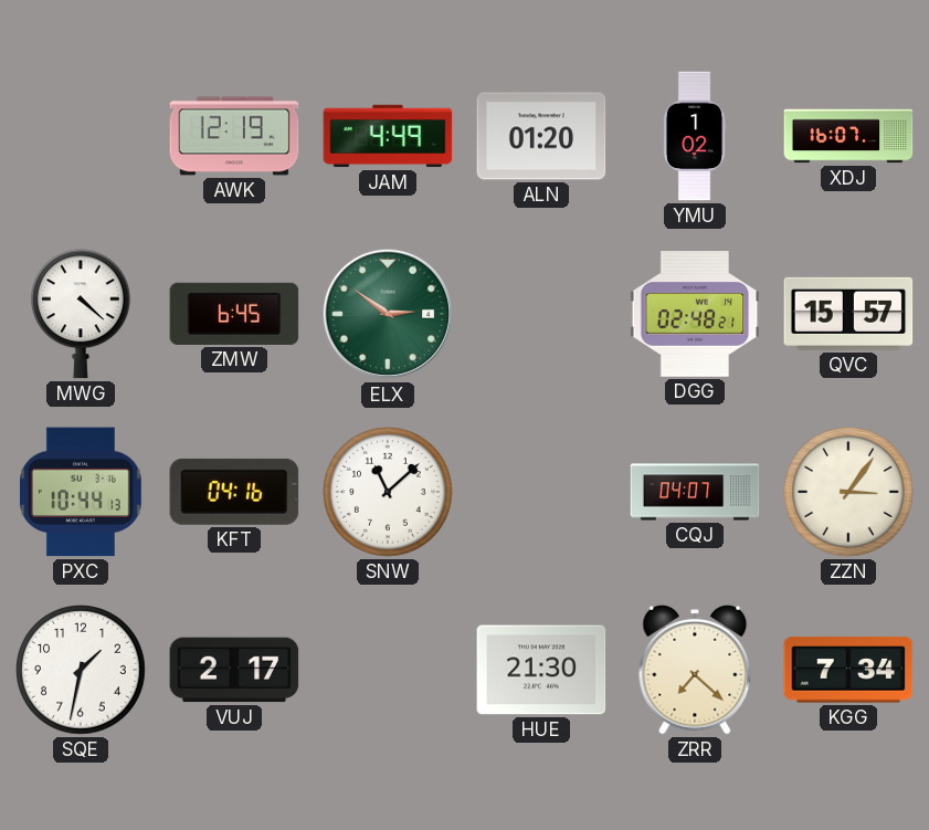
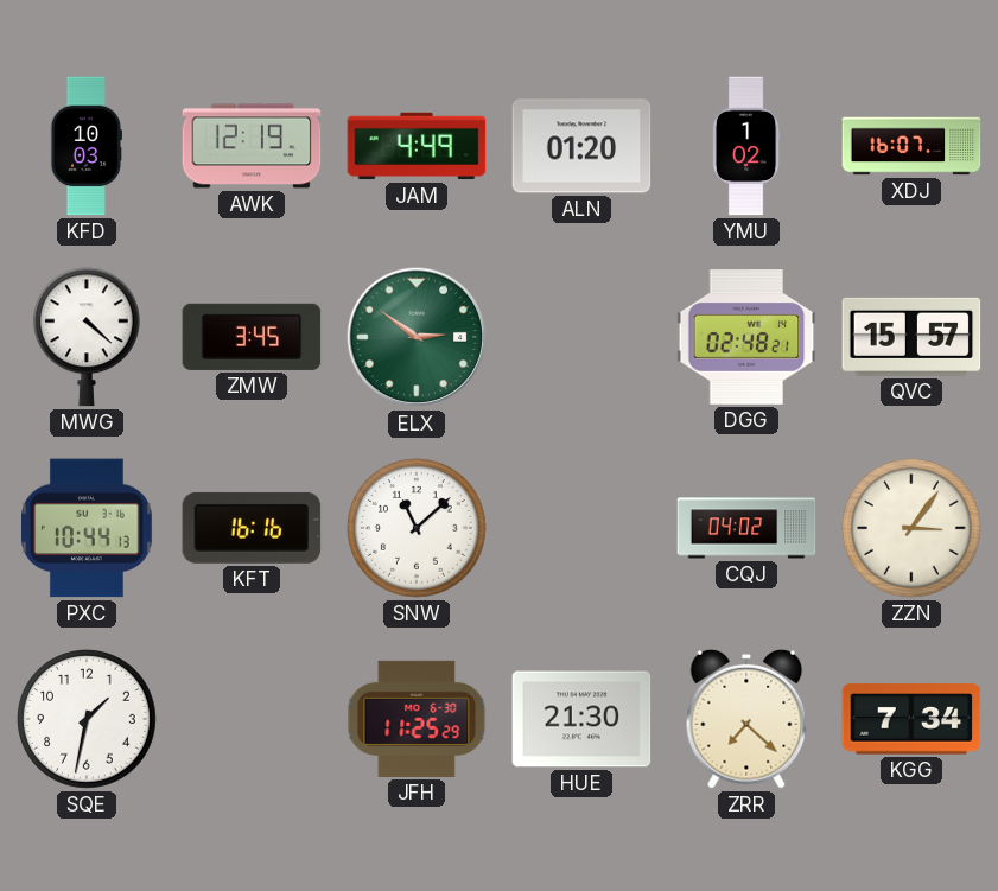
KFD: none -> 10:03
ZMW: 6:45 -> 3:45
KFT: 04:16 -> 16:16
CQJ: 04:07 -> 04:02
VUJ: 2:17 -> none
JFH: none -> 11:25
